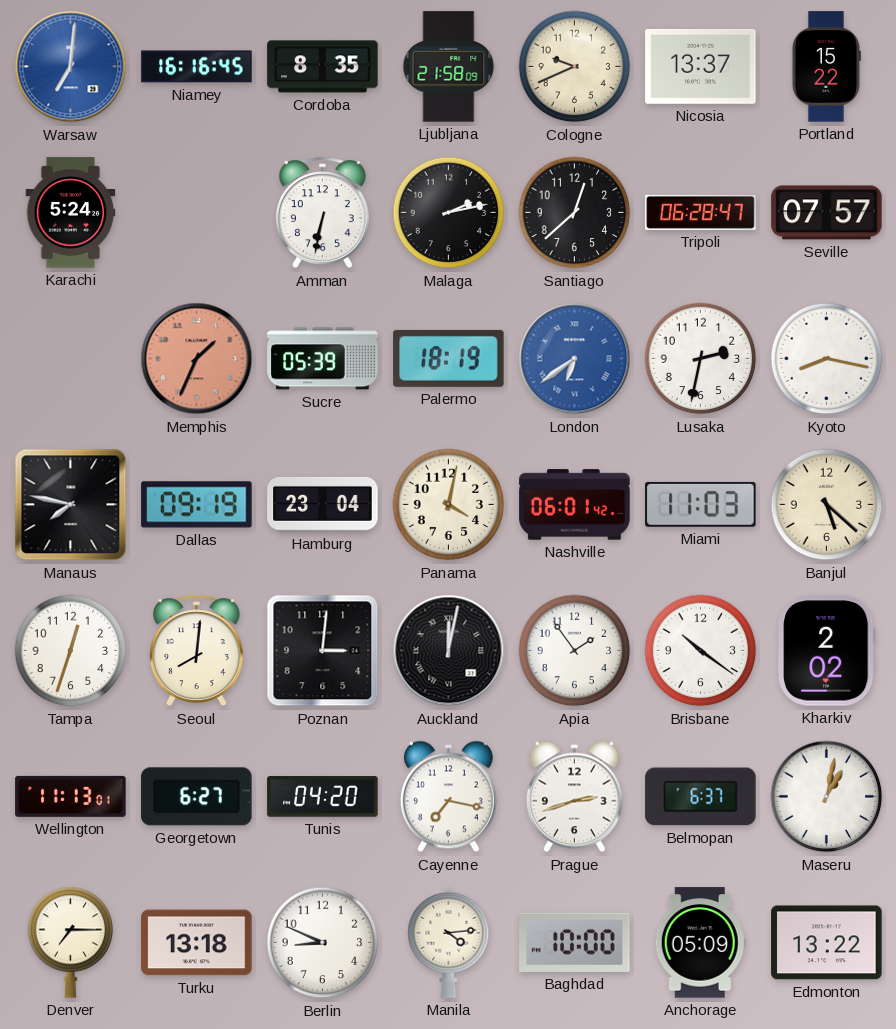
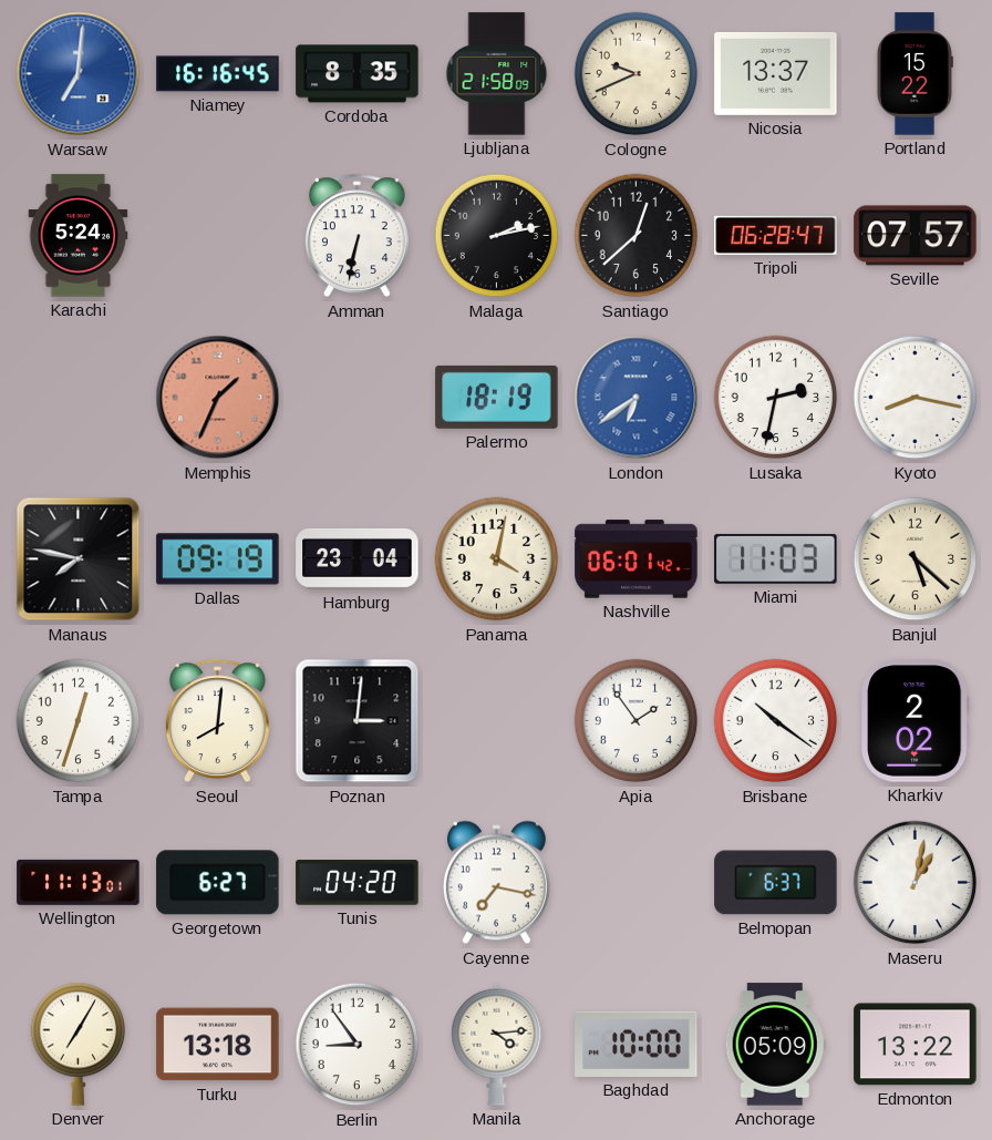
Sucre: 05:39 -> none
Auckland: 12:02 -> none
Prague: 2:42 -> none
Denver: 7:15 -> 7:05
Berlin: 8:49 -> 8:54
